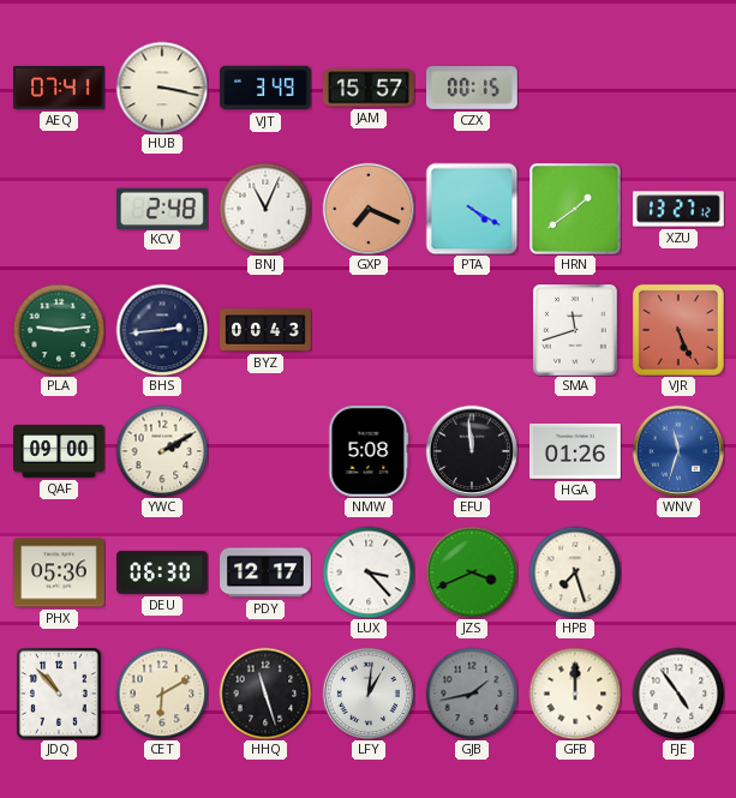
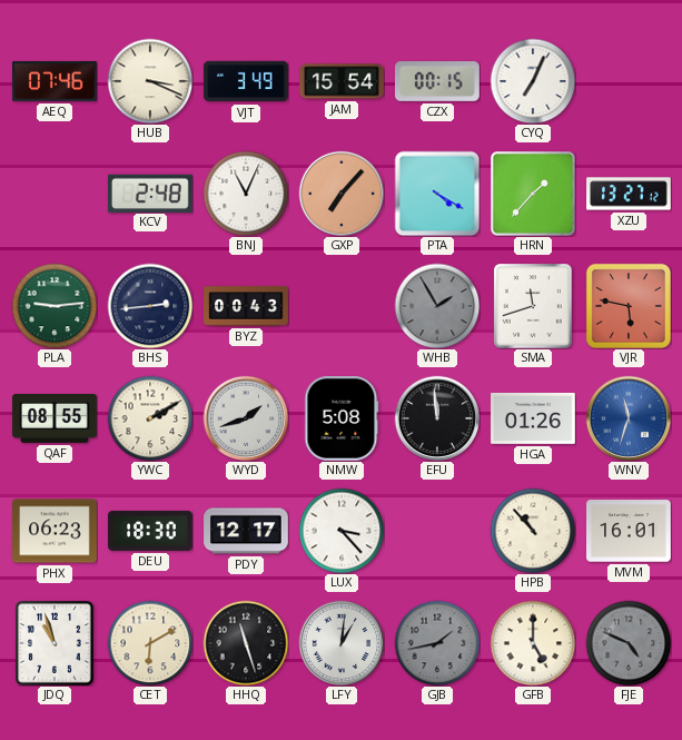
AEQ: 07:41 -> 07:46
HUB: 3:17 -> 3:19
JAM: 15:57 -> 15:54
CYQ: none -> 7:04
GXP: 7:19 -> 7:07
HRN: 1:39 -> 1:37
WHB: none -> 1:55
VJR: 5:26 -> 5:47
QAF: 09:00 -> 08:55
WYD: none -> 1:42
PHX: 05:36 -> 06:23
DEU: 06:30 -> 18:30
JZS: 3:41 -> none
HPB: 7:27 -> 10:53
MVM: none -> 16:01
JDQ: 10:53 -> 10:57
GFB: 12:00 -> 5:00
FJE: 4:54 -> 4:49
FJE dial: white -> grey
